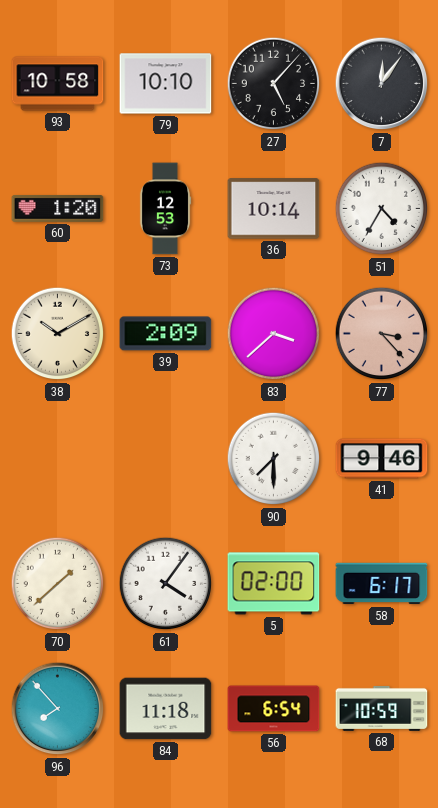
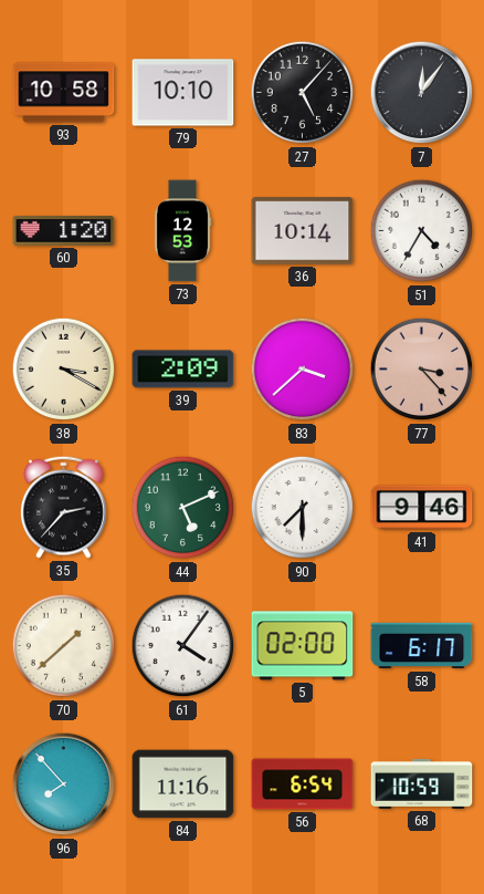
38: 10:10 -> 3:20
35: none -> 2:37
44: none -> 5:11
84: 11:18 -> 11:16
